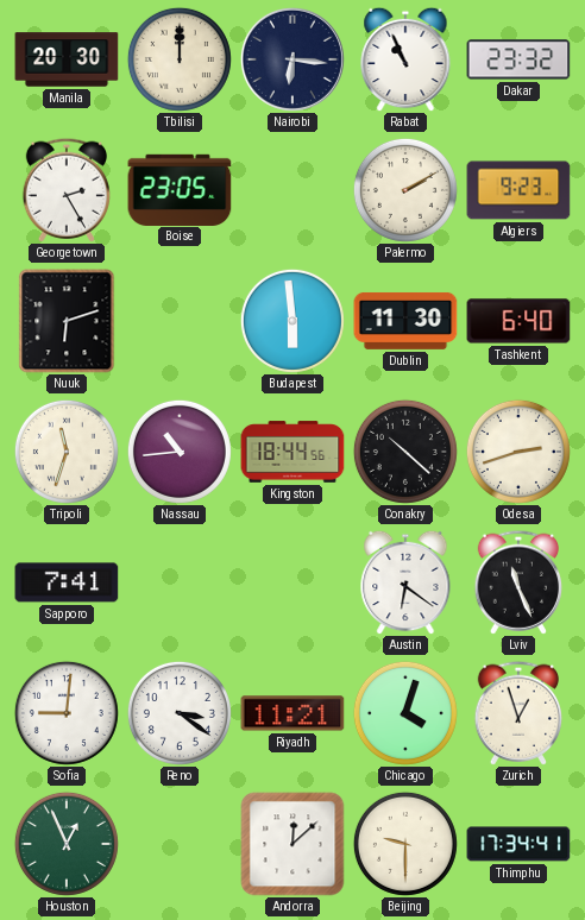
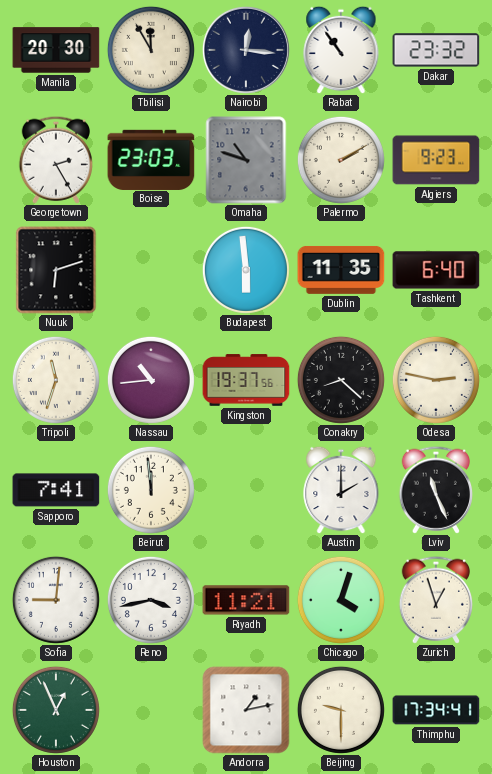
Tbilisi: 12:00 -> 11:55
Nairobi: 6:16 -> 12:16
Rabat: 10:56 -> 10:54
Boise: 23:05 -> 23:03
Omaha: none -> 10:48
Dublin: 11:30 -> 11:35
Kingston: 18:44 -> 19:37
Conakry: 10:22 -> 8:22
Odesa: 2:42 -> 2:47
Beirut: none -> 11:59
Austin: 6:21 -> 2:00
Reno: 3:21 -> 3:43
Andorra: 12:08 -> 1:13
